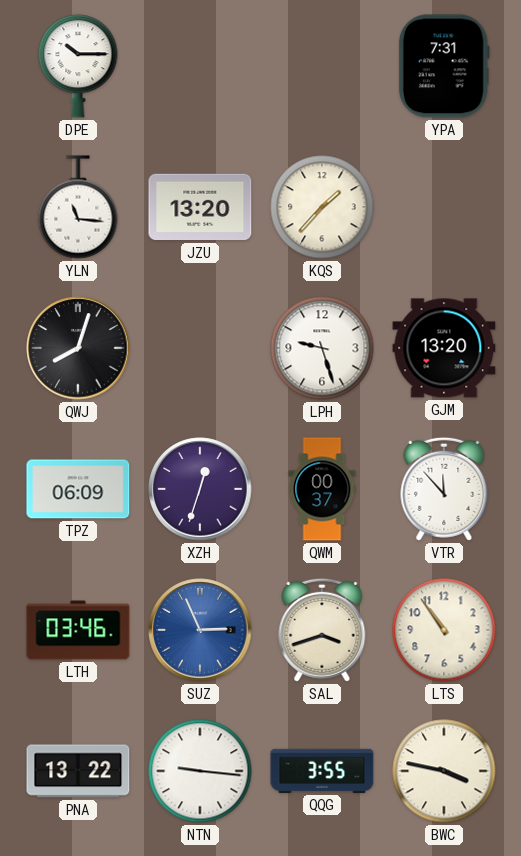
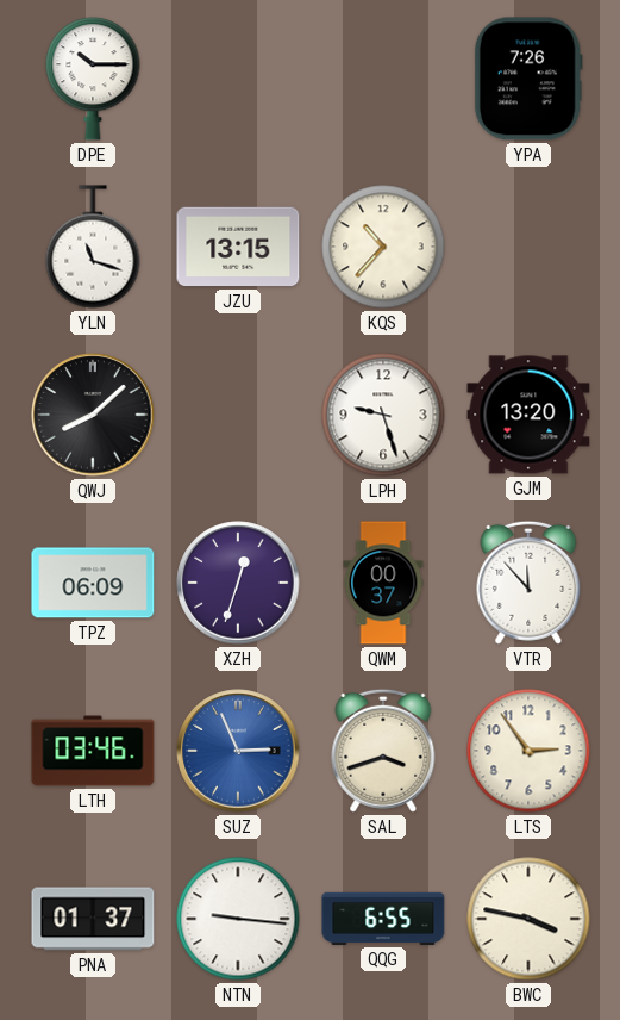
YPA: 7:31 -> 7:26
YLN: 11:16 -> 11:18
JZU: 13:20 -> 13:15
KQS: 1:37 -> 10:37
QWJ: 8:03 -> 8:08
LTS: 10:54 -> 2:54
PNA: 13:22 -> 01:37
QQG: 3:55 -> 6:55
